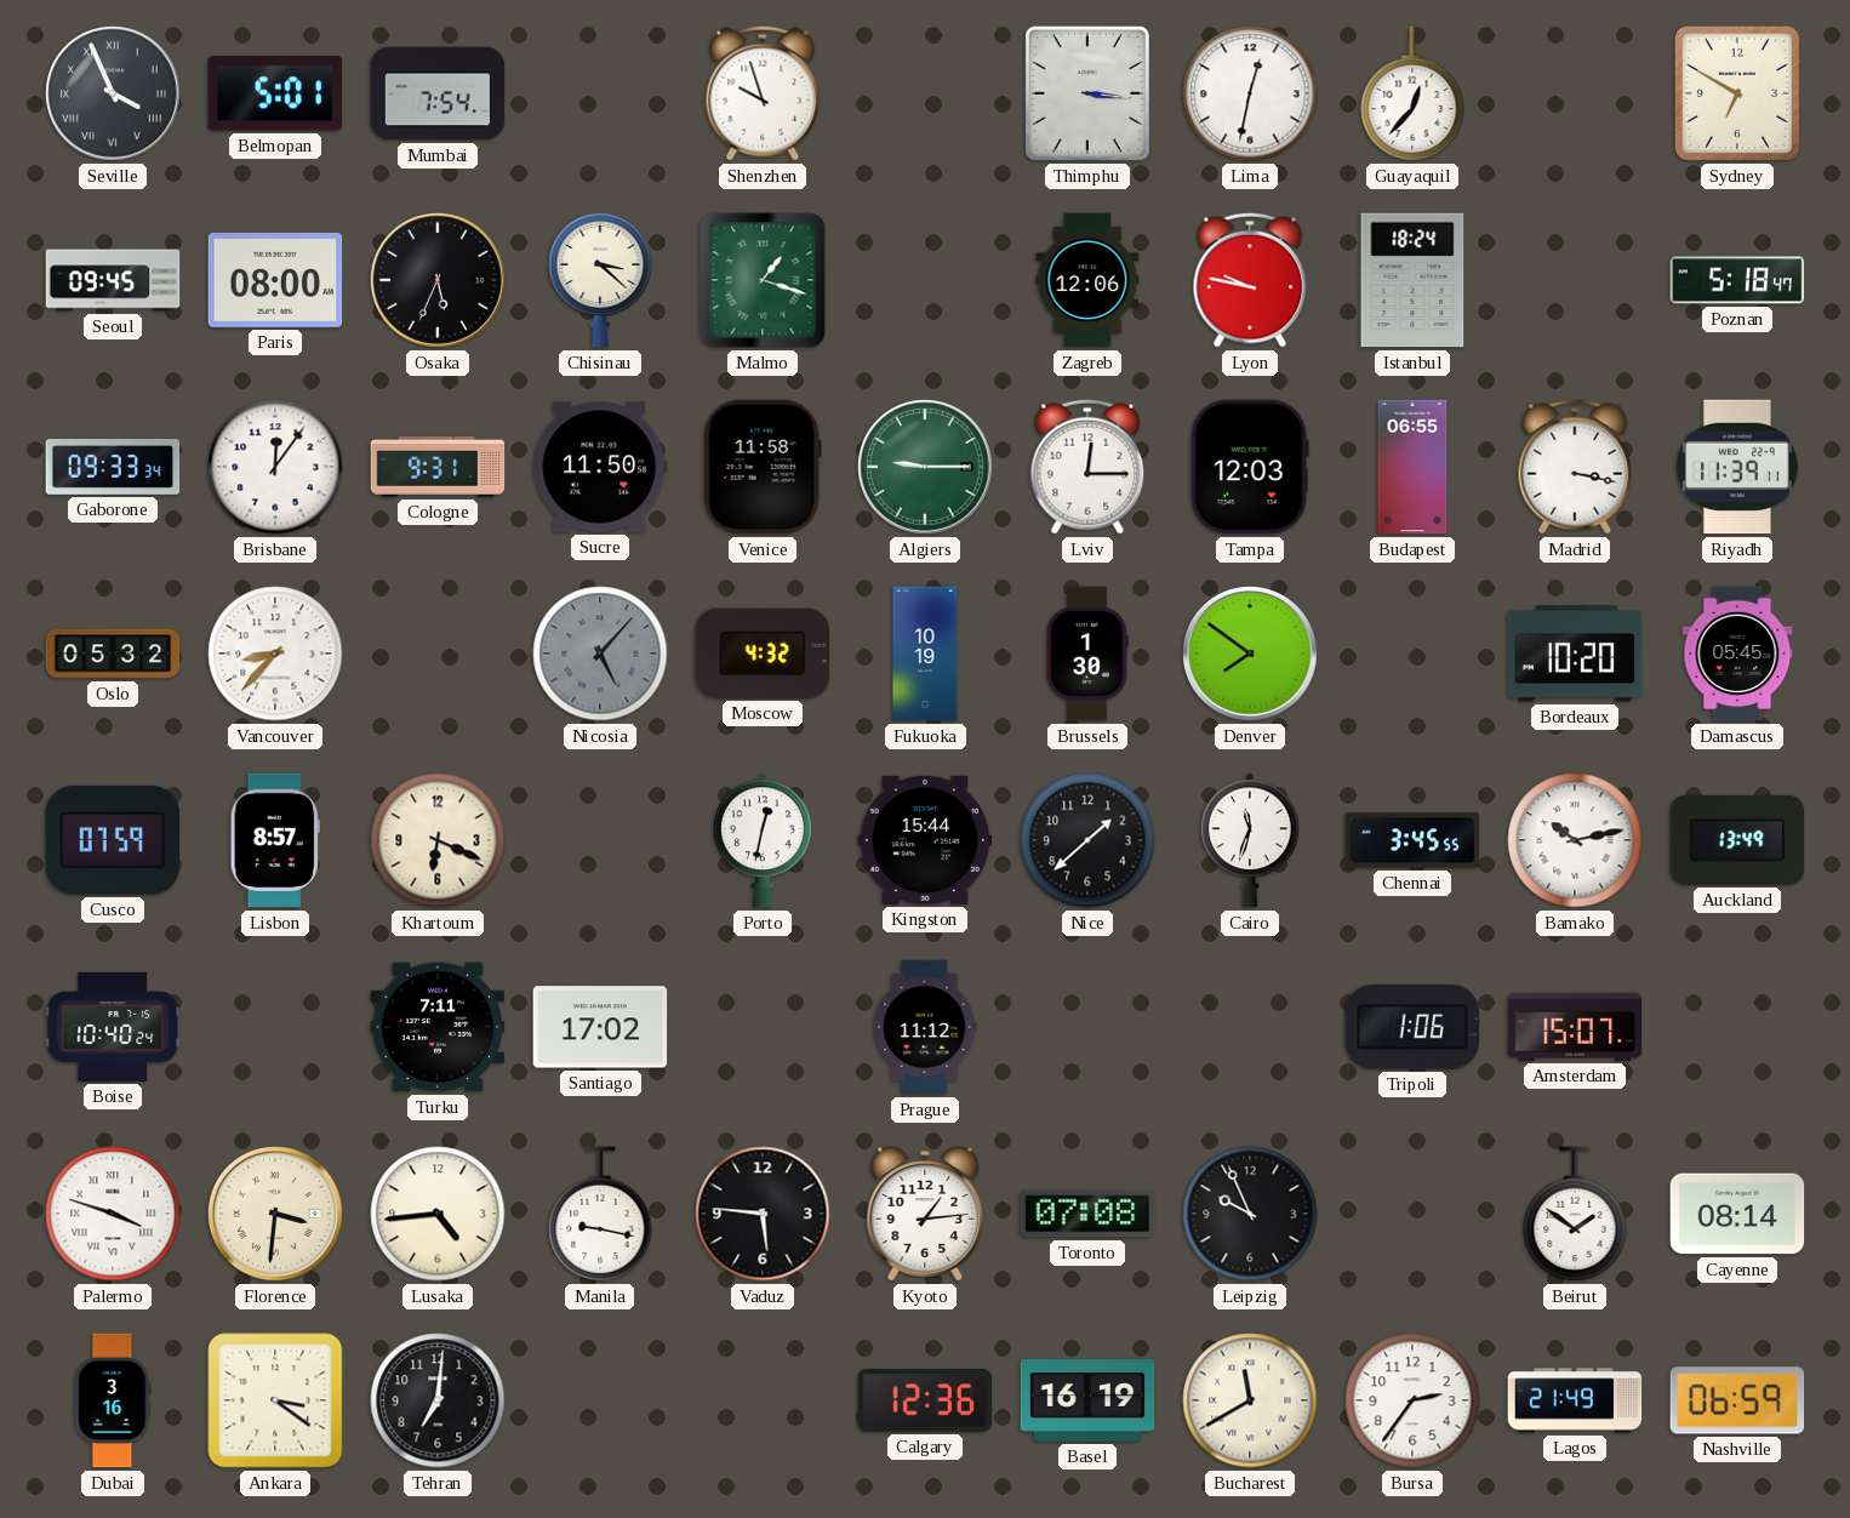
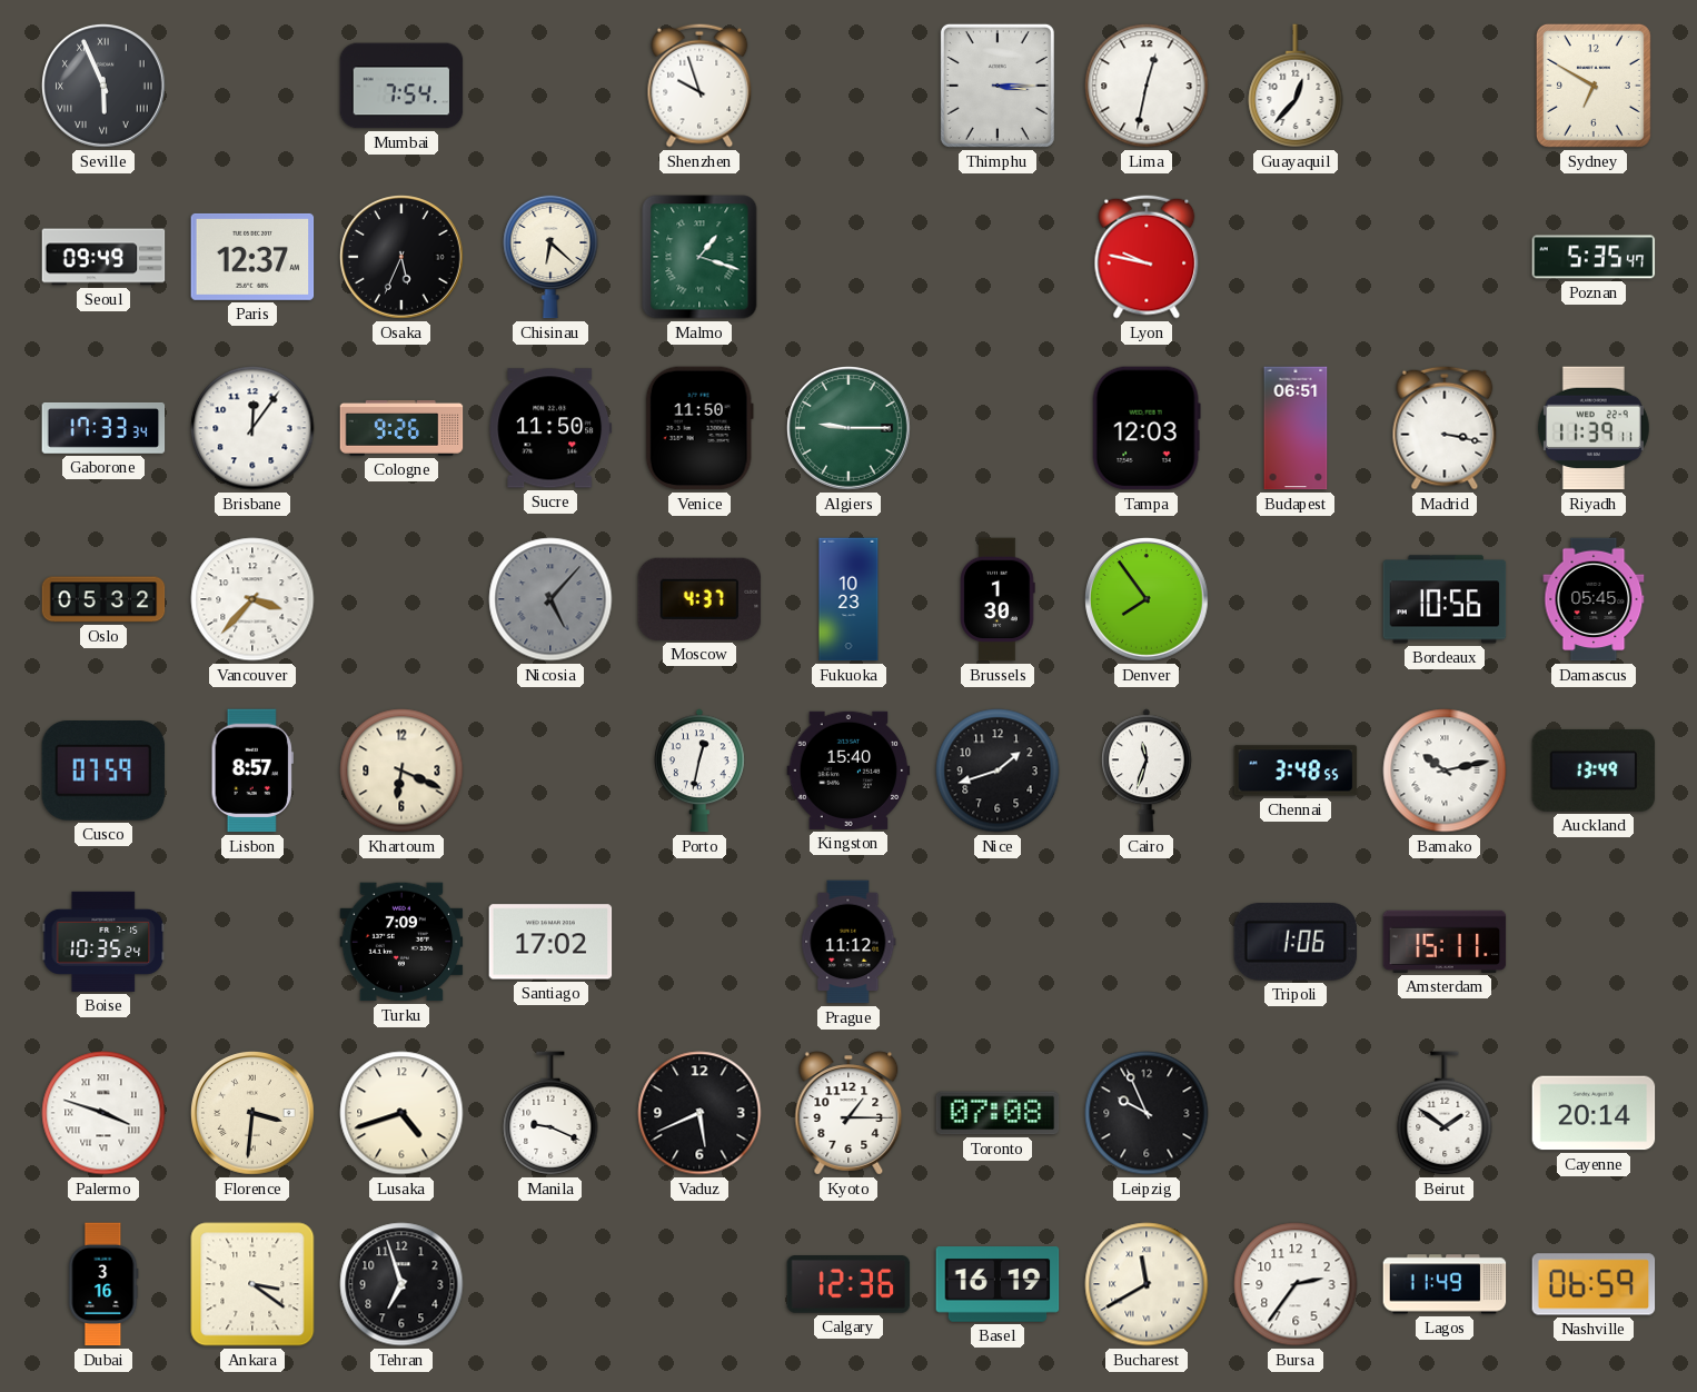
Seville: 3:56 -> 5:56
Belmopan: 5:01 -> none
Thimphu: 3:16 -> 3:15
Seoul: 09:45 -> 09:49
Paris: 08:00 -> 12:37
Chisinau: 3:22 -> 6:22
Zagreb: 12:06 -> none
Istanbul: 18:24 -> none
Poznan: 5:18 -> 5:35
Gaborone: 09:33 -> 17:33
Cologne: 9:31 -> 9:26
Venice: 11:58 -> 11:50
Lviv: 12:15 -> none
Budapest: 06:55 -> 06:51
Vancouver: 8:37 -> 3:37
Moscow: 4:32 -> 4:37
Fukuoka: 10:19 -> 10:23
Denver: 7:51 -> 7:54
Bordeaux: 10:20 -> 10:56
Kingston: 15:44 -> 15:40
Nice: 1:38 -> 1:42
Chennai: 3:45 -> 3:48
Boise: 10:40 -> 10:35
Turku: 7:11 -> 7:09
Amsterdam: 15:07 -> 15:11
Lusaka: 4:44 -> 4:42
Manila: 9:17 -> 9:19
Vaduz: 5:46 -> 5:41
Kyoto: 1:14 -> 1:15
Cayenne: 08:14 -> 20:14
Tehran: 7:01 -> 6:57
Lagos: 21:49 -> 11:49
